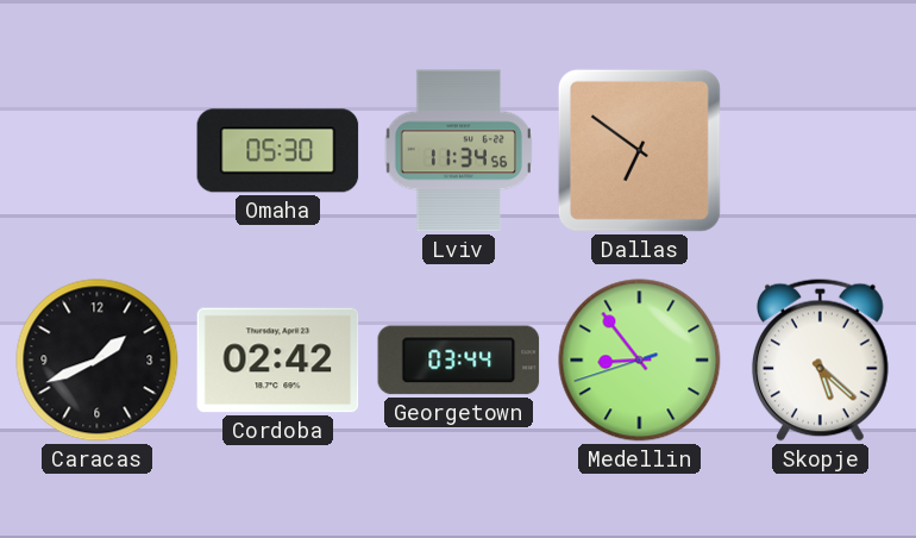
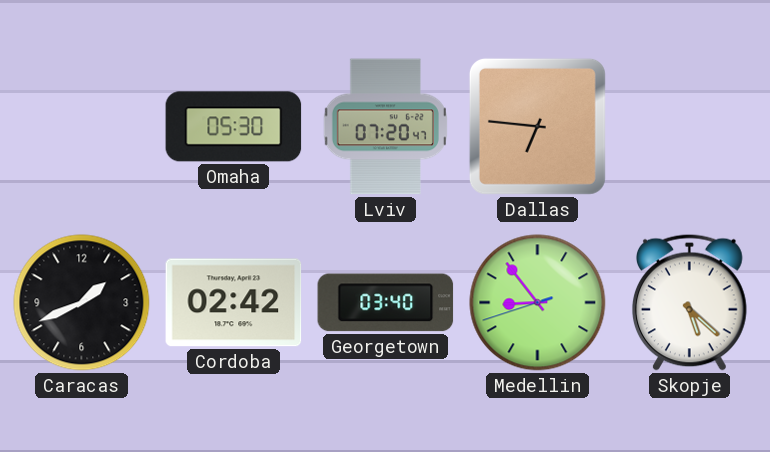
Lviv: 11:34 -> 07:20
Dallas: 6:51 -> 6:46
Georgetown: 03:44 -> 03:40
